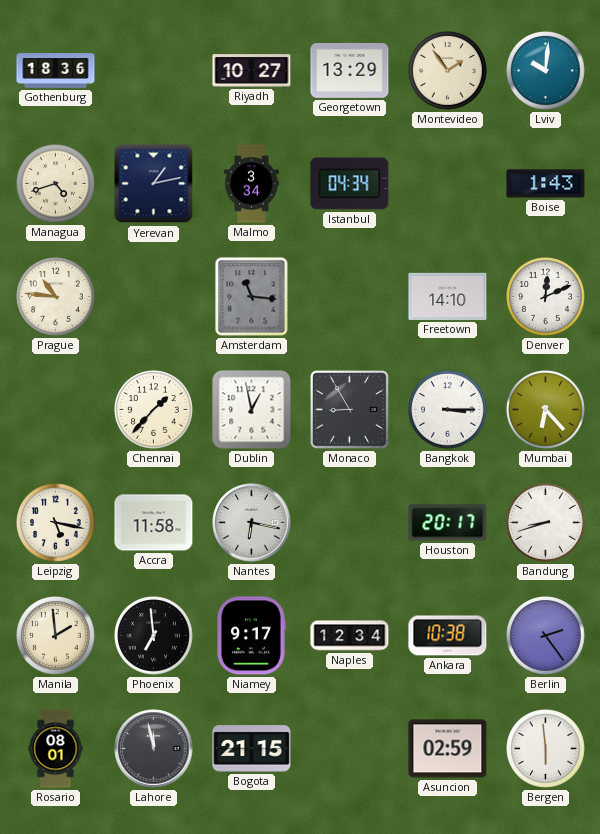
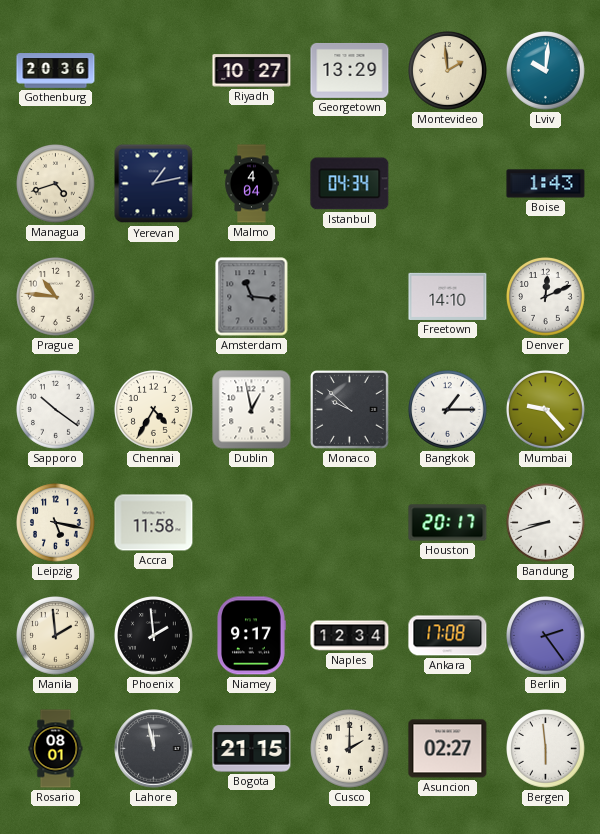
Gothenburg: 18:36 -> 20:36
Montevideo: 1:54 -> 1:59
Malmo: 3:34 -> 4:04
Sapporo: none -> 10:21
Chennai: 1:37 -> 4:35
Monaco: 8:55 -> 9:52
Bangkok: 3:15 -> 1:15
Mumbai: 6:23 -> 9:23
Nantes: 6:17 -> none
Phoenix: 6:59 -> 1:59
Ankara: 10:38 -> 17:08
Cusco: none -> 2:00
Asuncion: 02:59 -> 02:27
